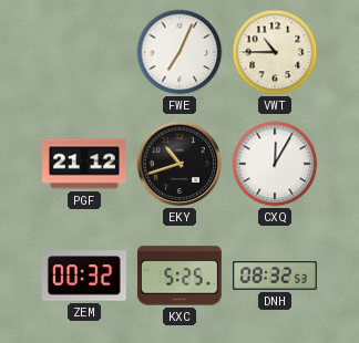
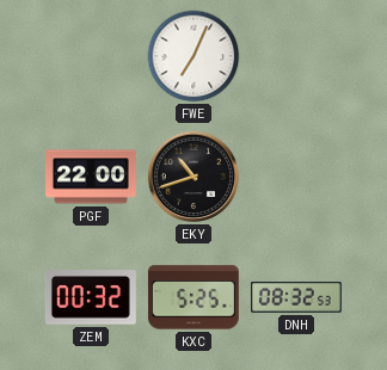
VWT: 10:45 -> none
PGF: 21:12 -> 22:00
CXQ: 12:05 -> none
